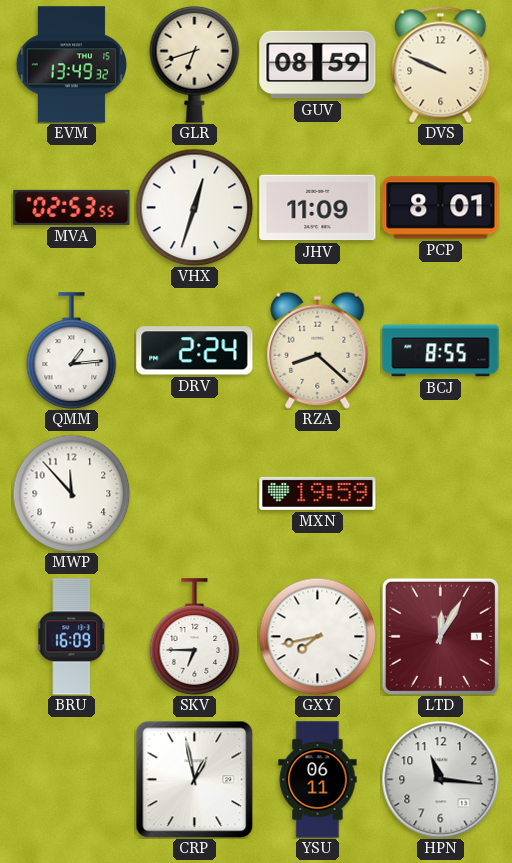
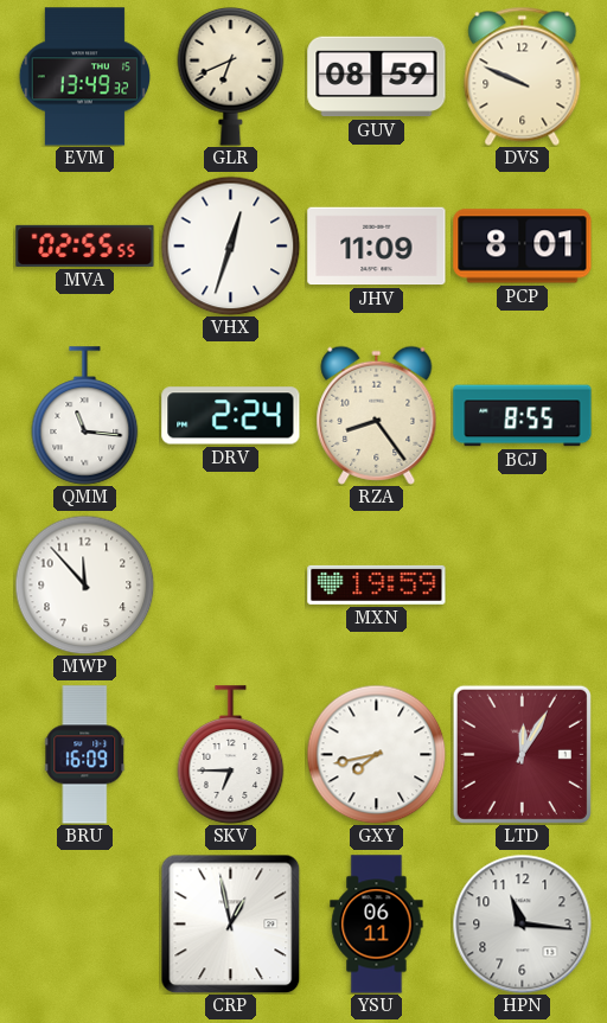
GLR: 6:42 -> 6:41
MVA: 02:53 -> 02:55
QMM: 1:14 -> 11:16
RZA: 8:22 -> 8:24
